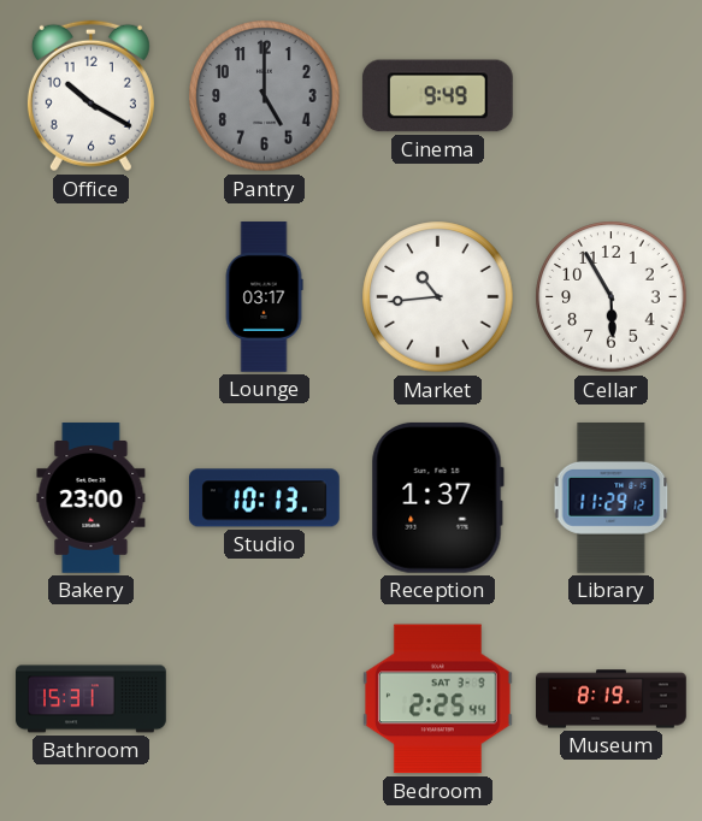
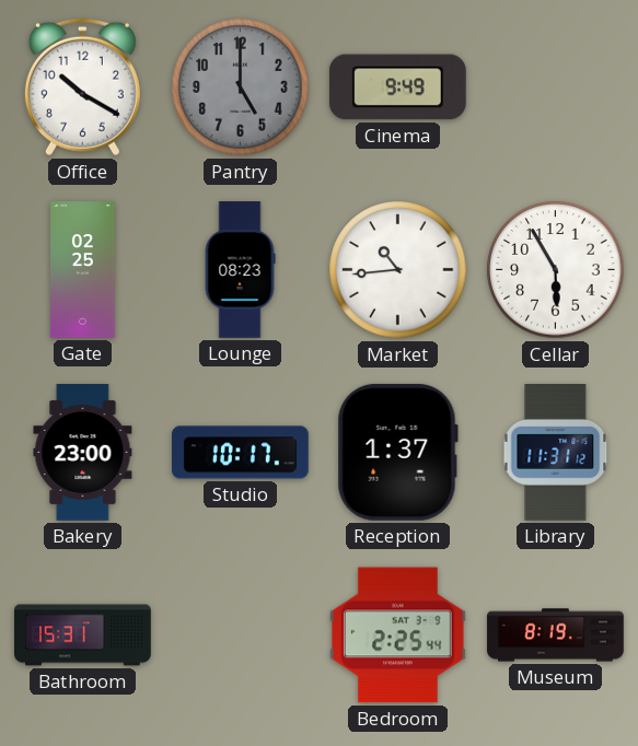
Gate: none -> 02:25
Lounge: 03:17 -> 08:23
Studio: 10:13 -> 10:17
Library: 11:29 -> 11:31
